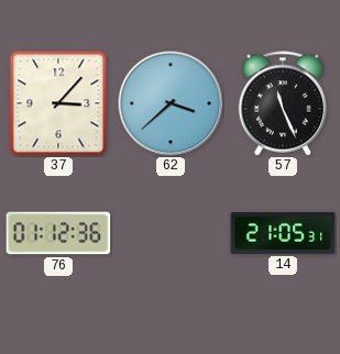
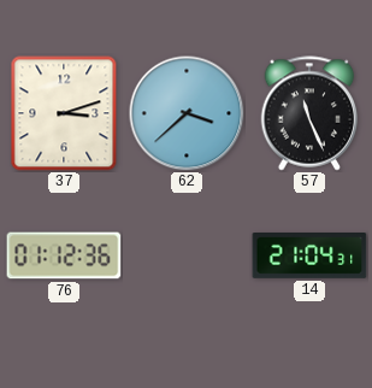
37: 3:07 -> 3:12
14: 21:05 -> 21:04
